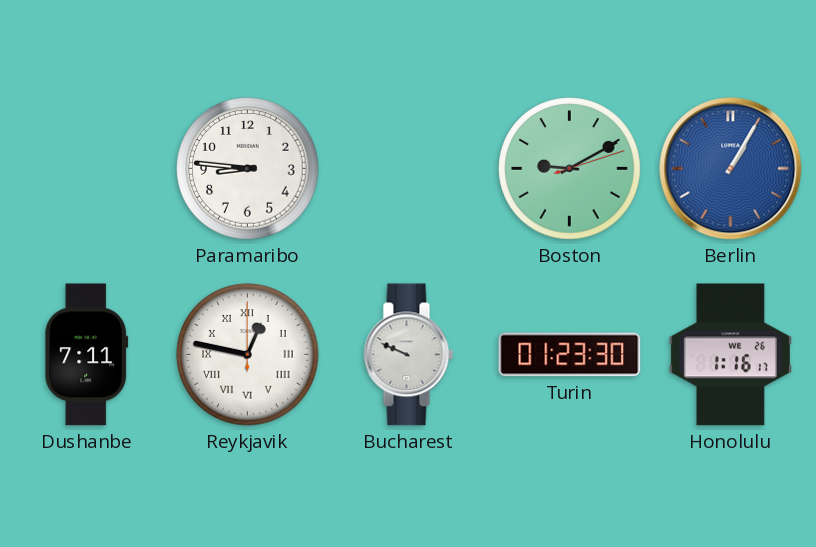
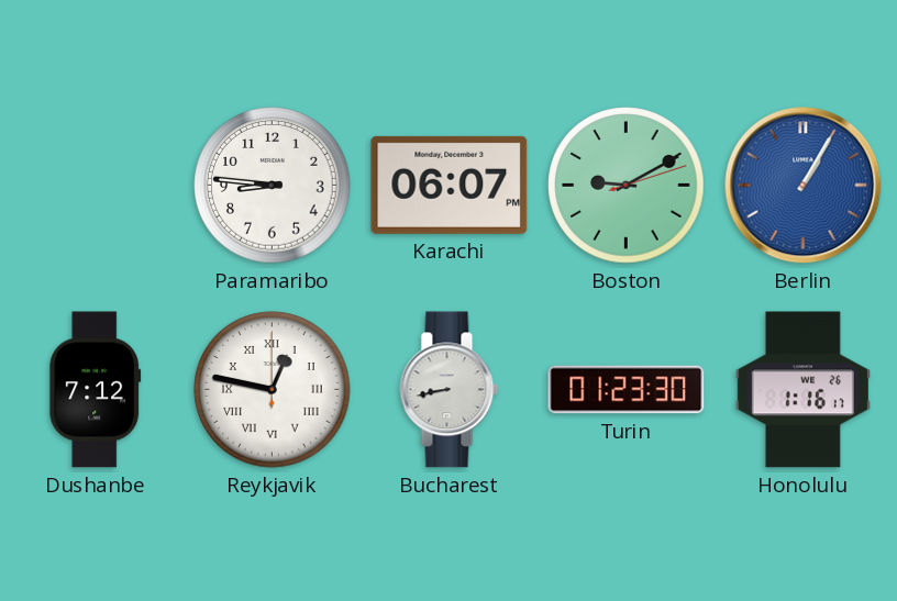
Karachi: none -> 06:07
Dushanbe: 7:11 -> 7:12
Bucharest: 9:49 -> 8:43
